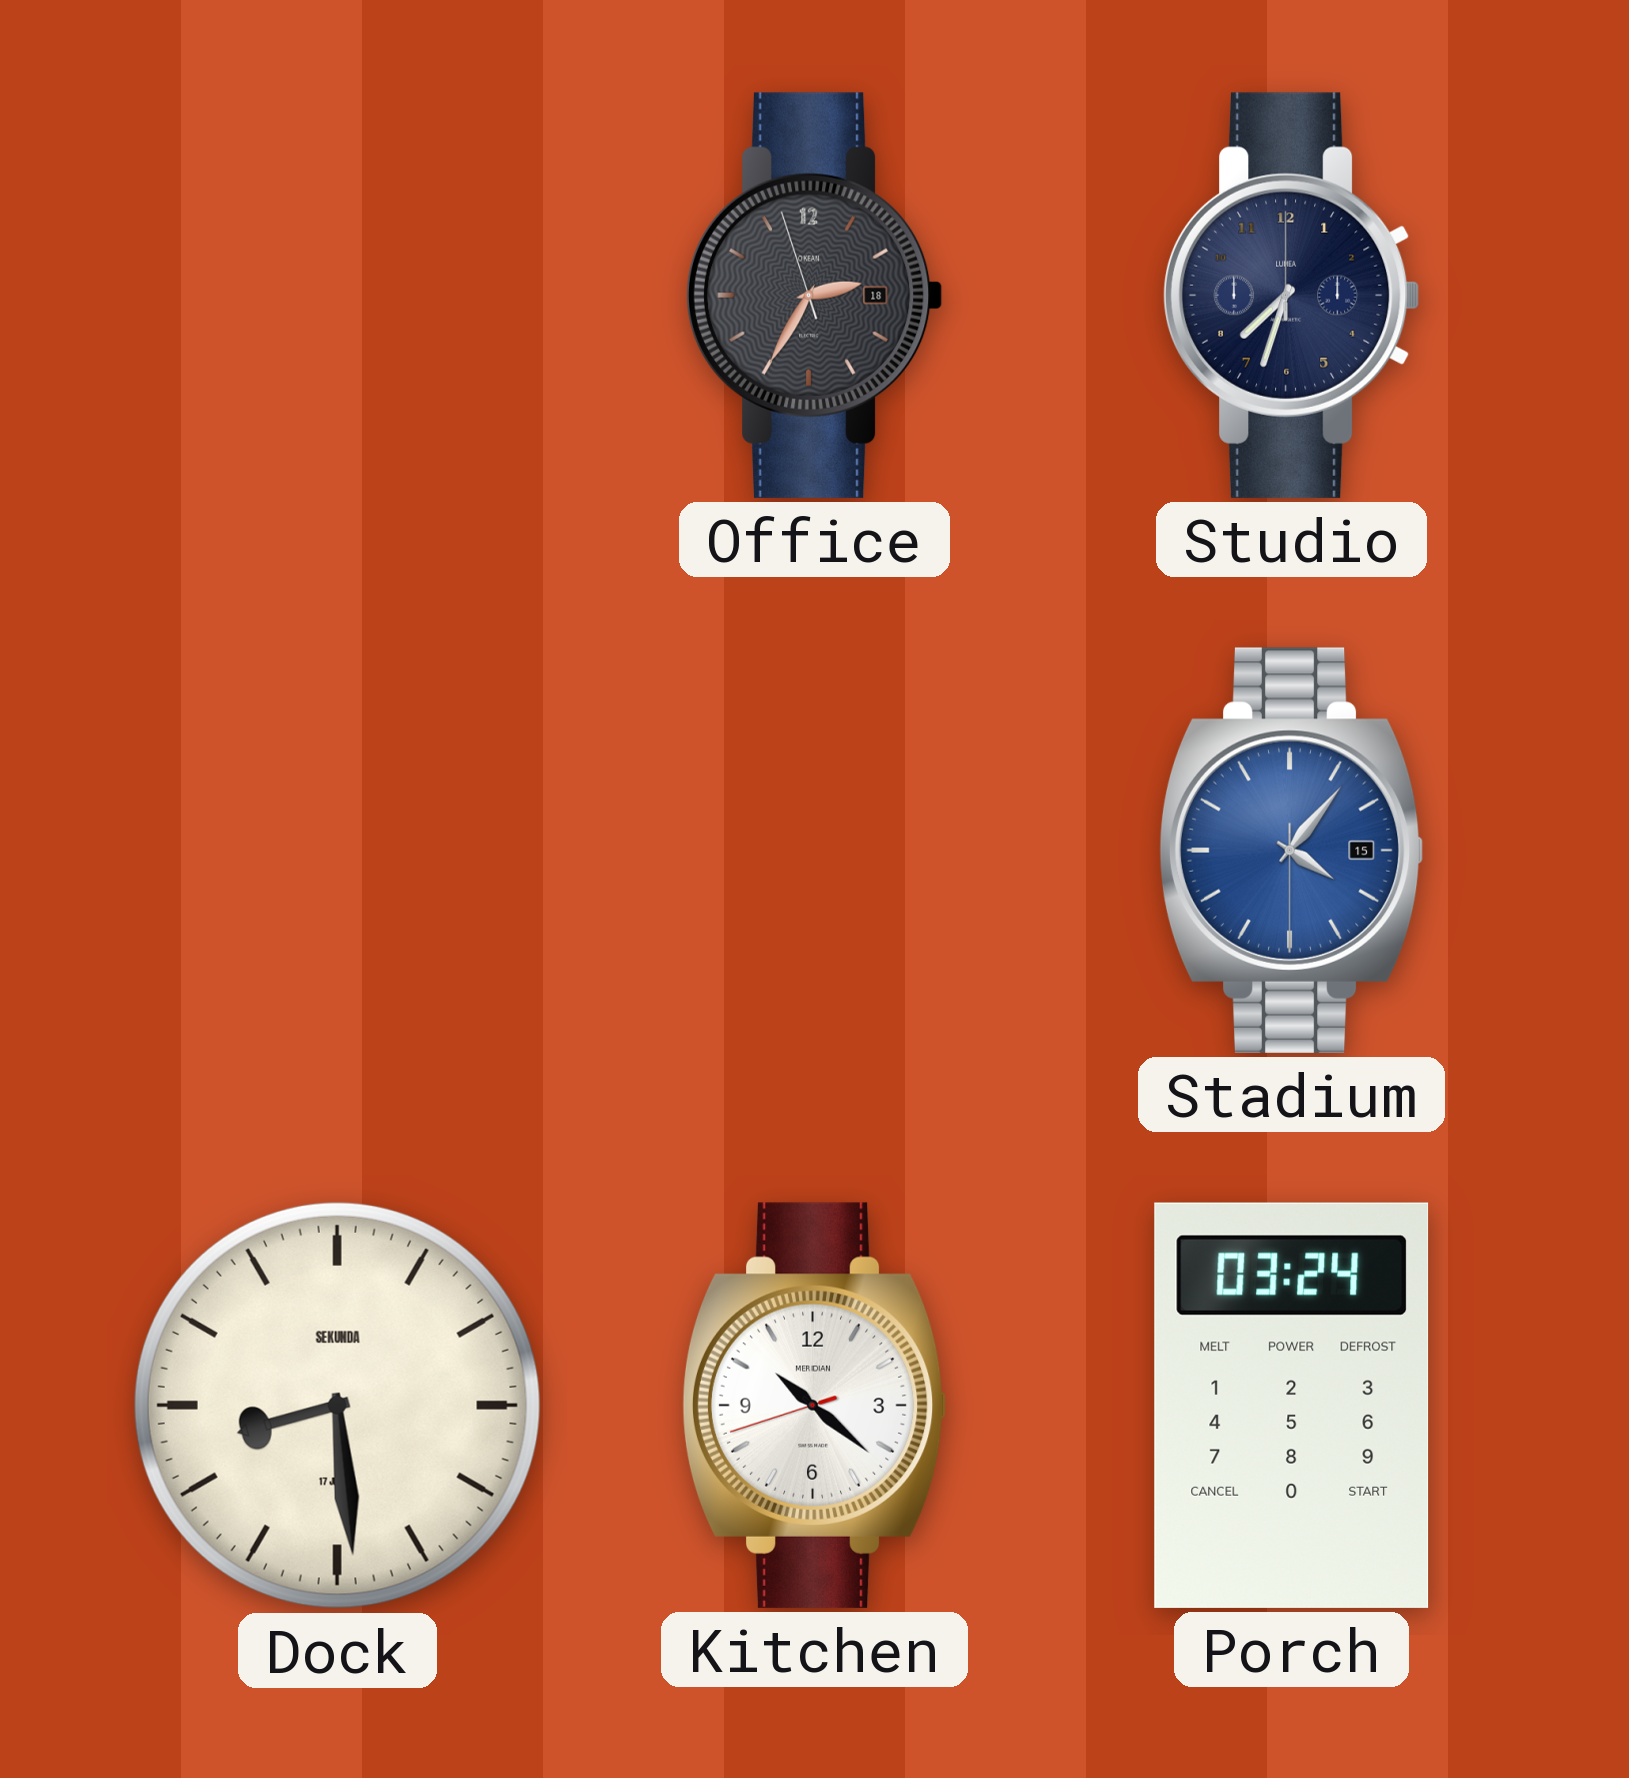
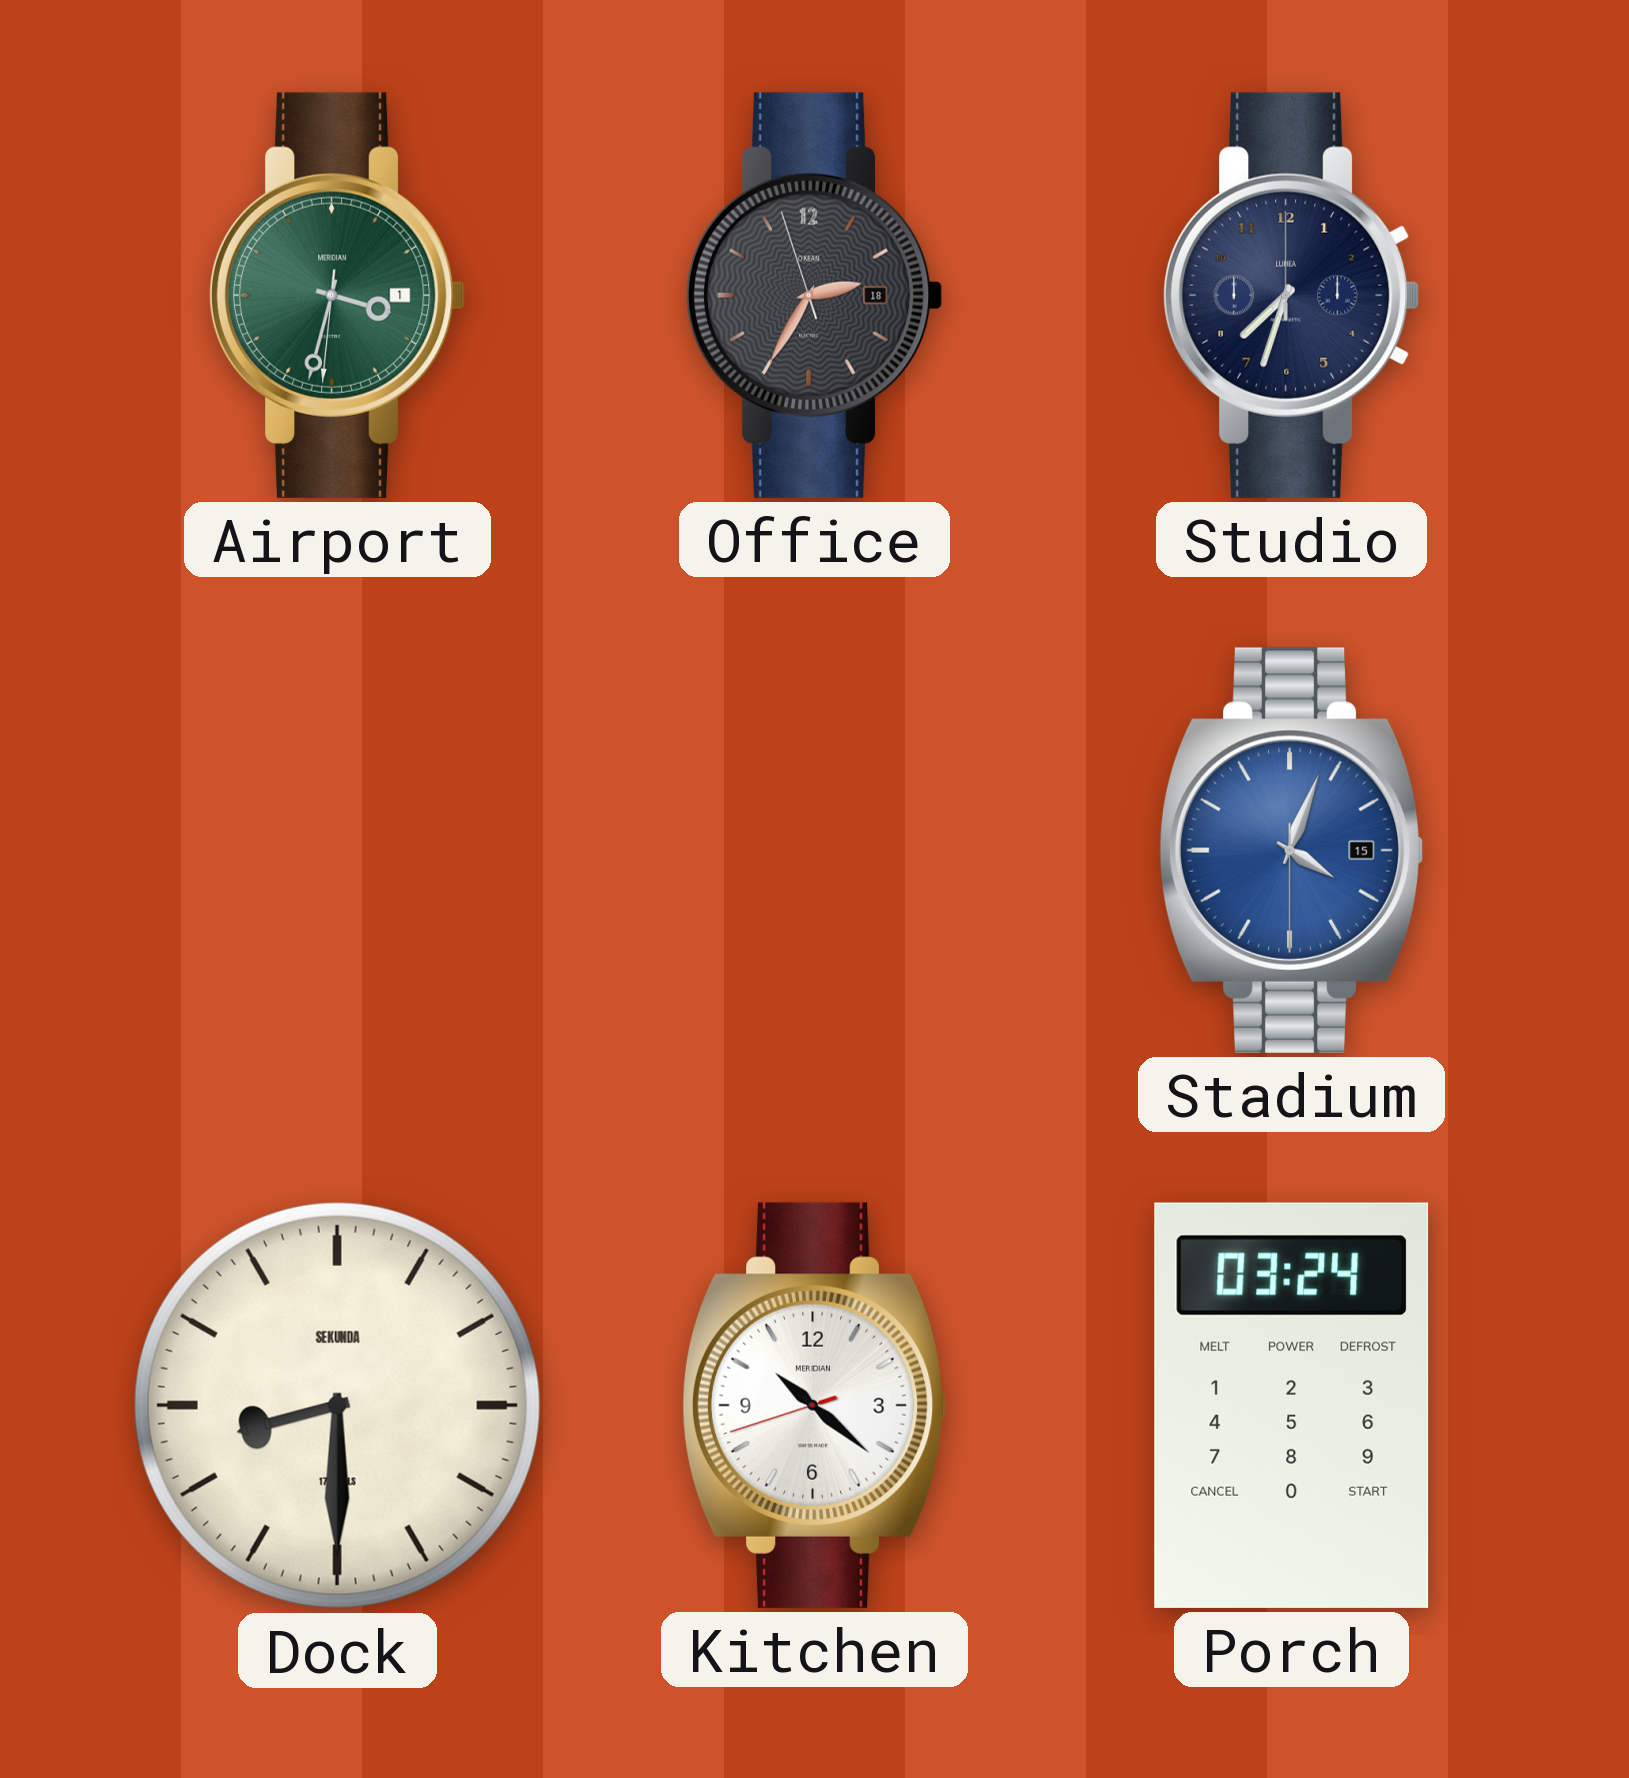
Airport: none -> 3:32
Stadium: 4:06 -> 4:03
Dock: 8:29 -> 8:30
